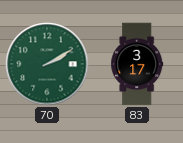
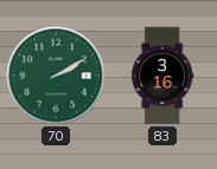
83: 3:17 -> 3:16
